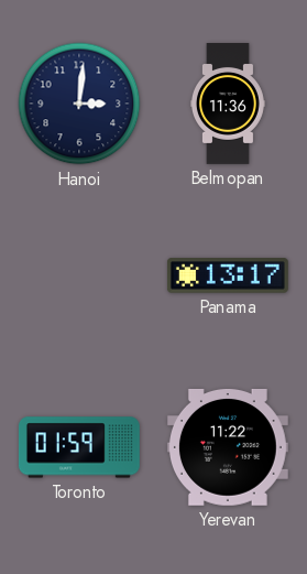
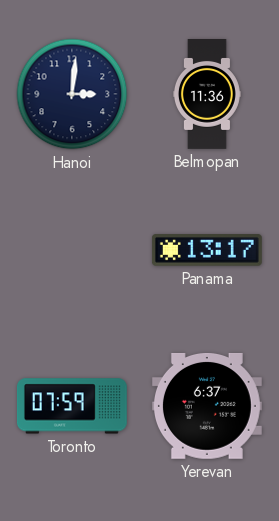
Toronto: 01:59 -> 07:59
Yerevan: 11:22 -> 6:37
